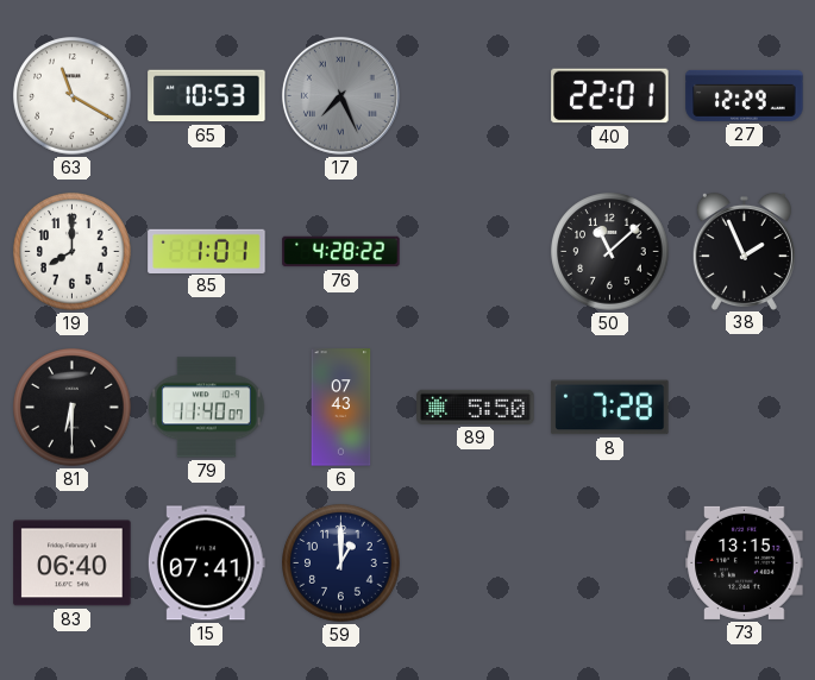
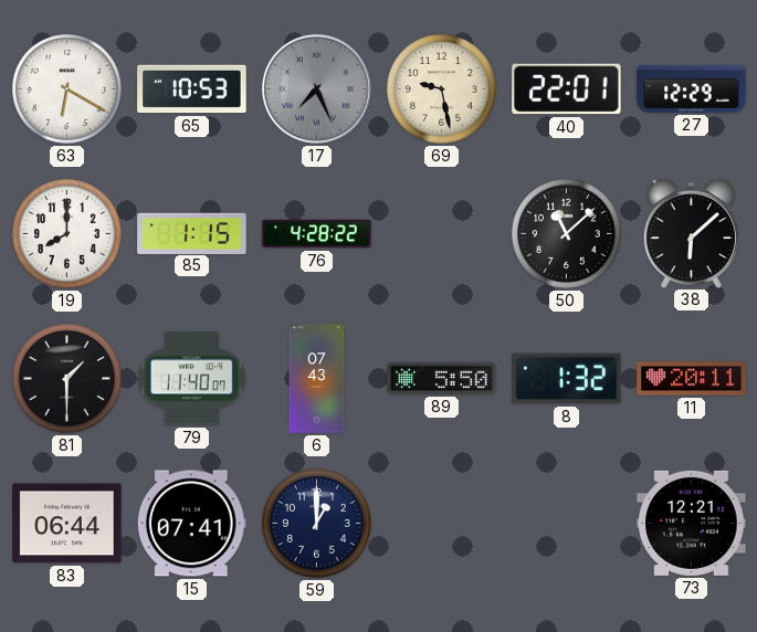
63: 11:20 -> 6:20
69: none -> 9:28
85: 1:01 -> 1:15
38: 1:56 -> 6:08
81: 6:30 -> 1:30
8: 7:28 -> 1:32
11: none -> 20:11
83: 06:40 -> 06:44
73: 13:15 -> 12:21
